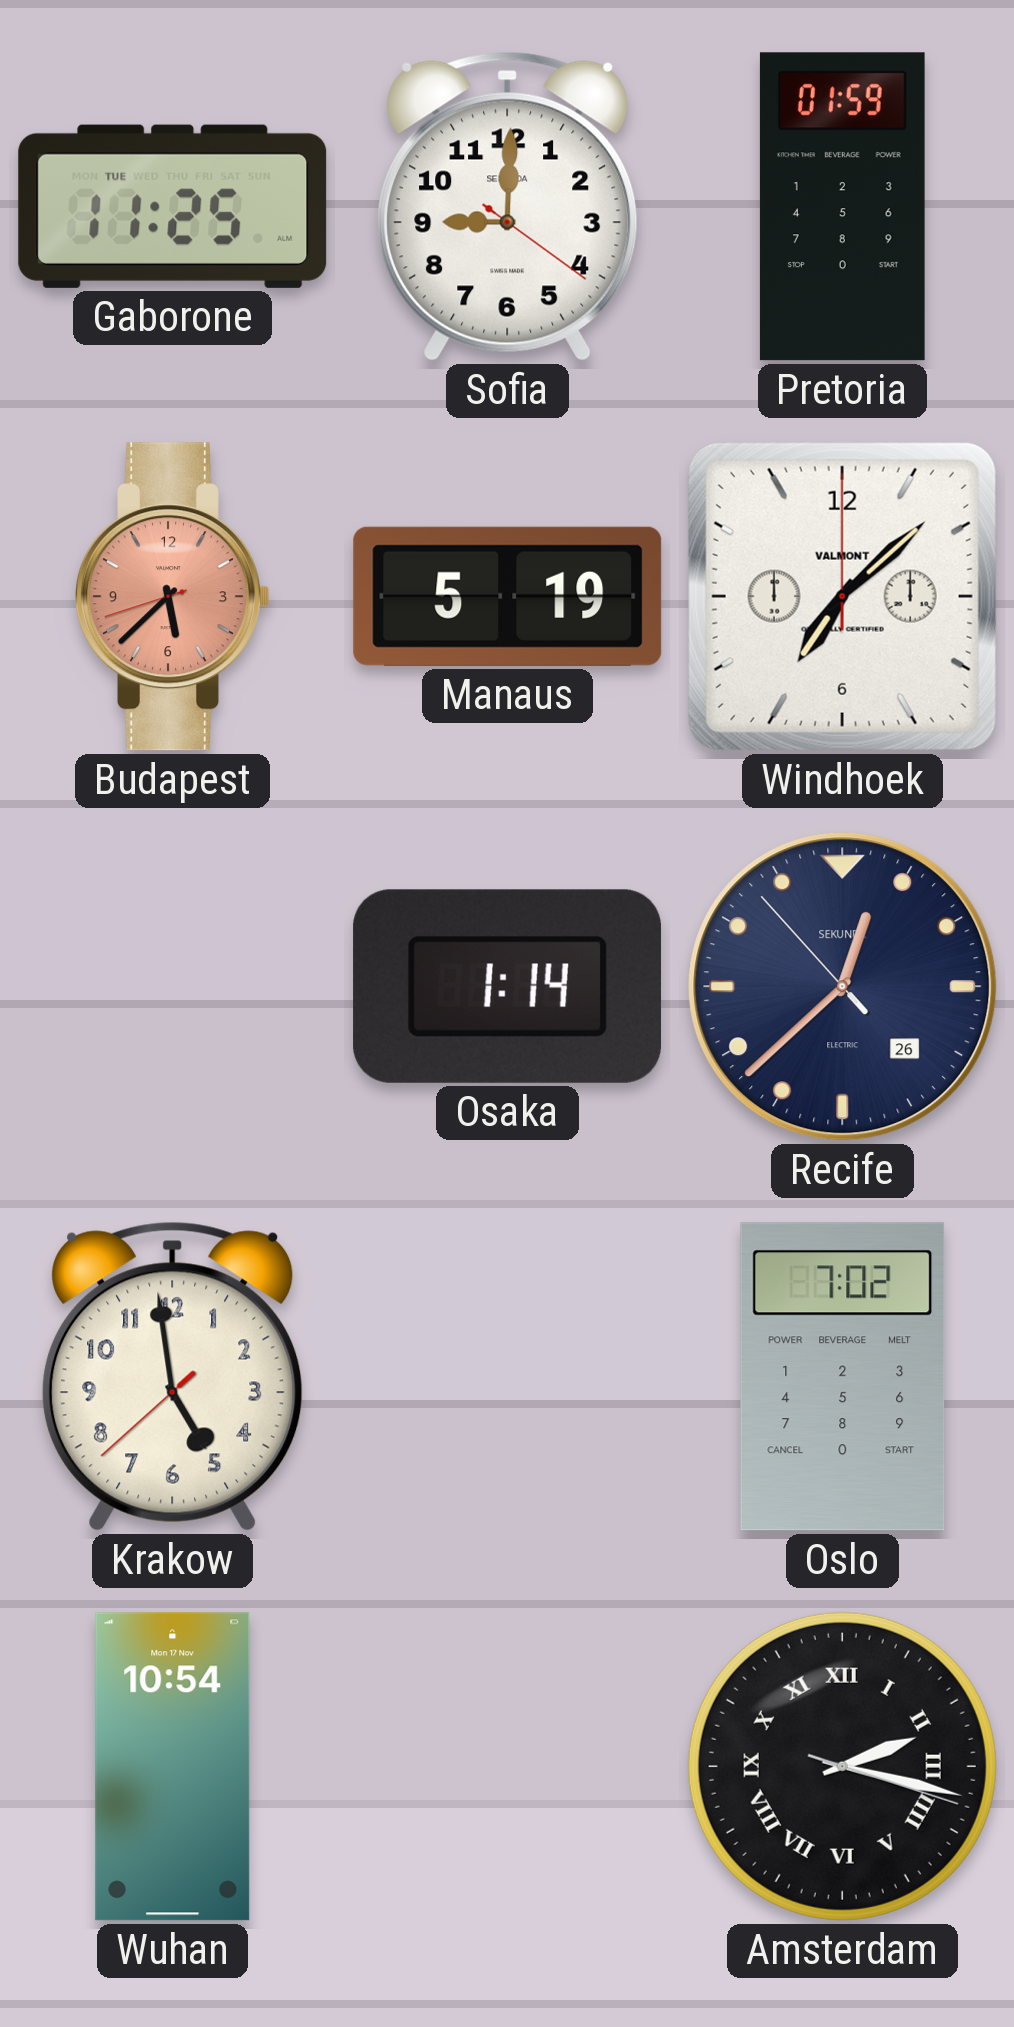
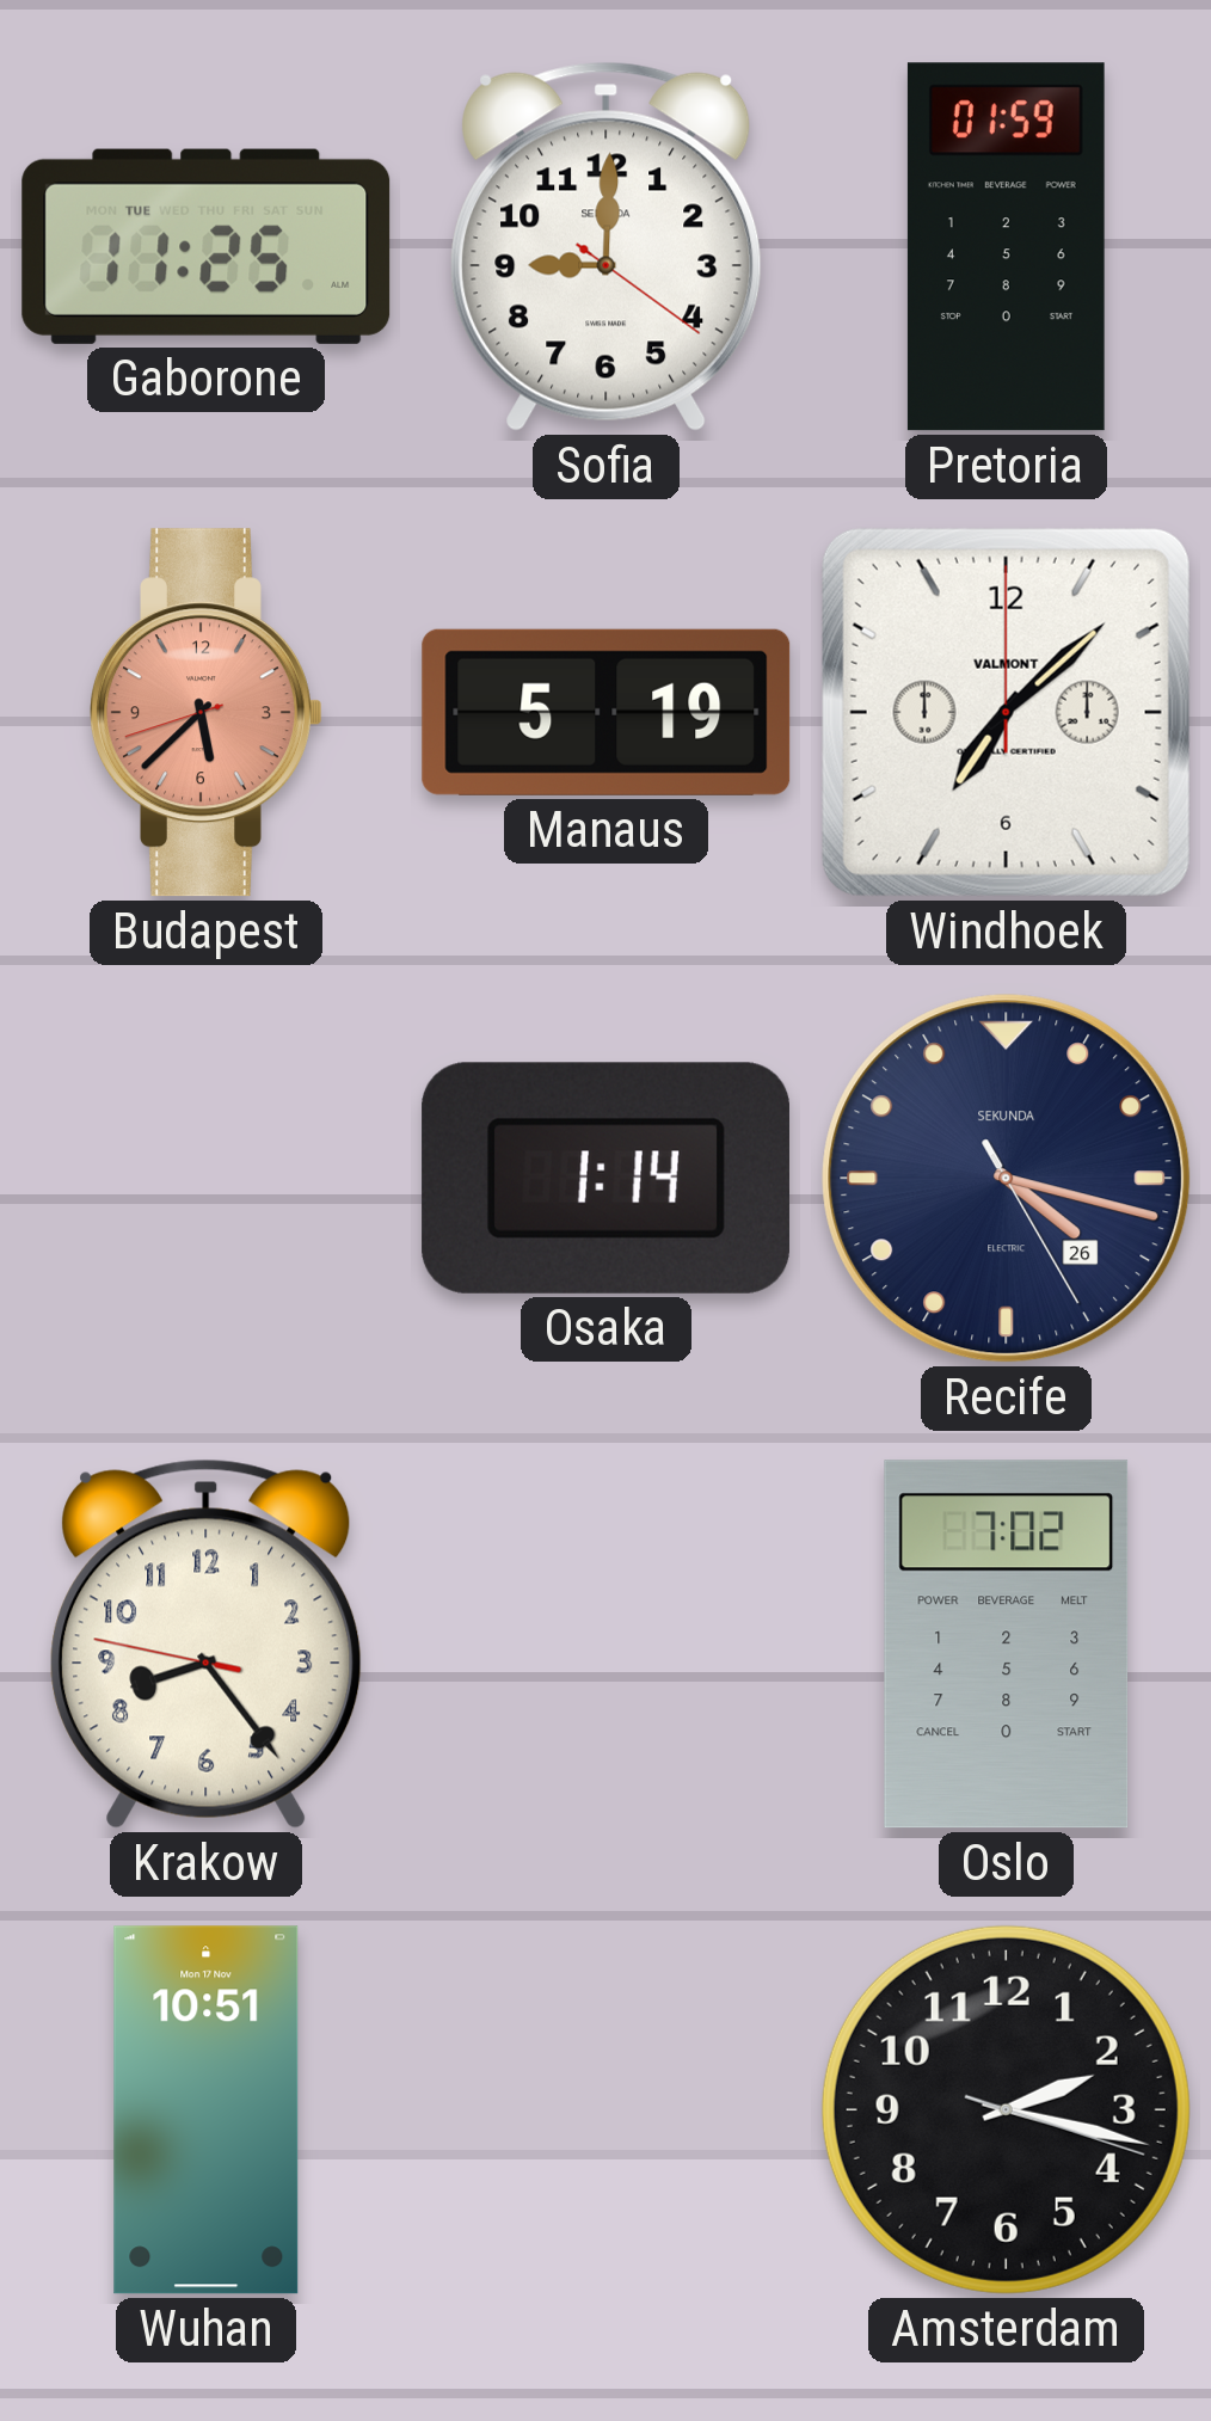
Recife: 12:37 -> 4:17
Krakow: 4:58 -> 8:23
Wuhan: 10:54 -> 10:51
Amsterdam numerals: Roman -> Arabic
